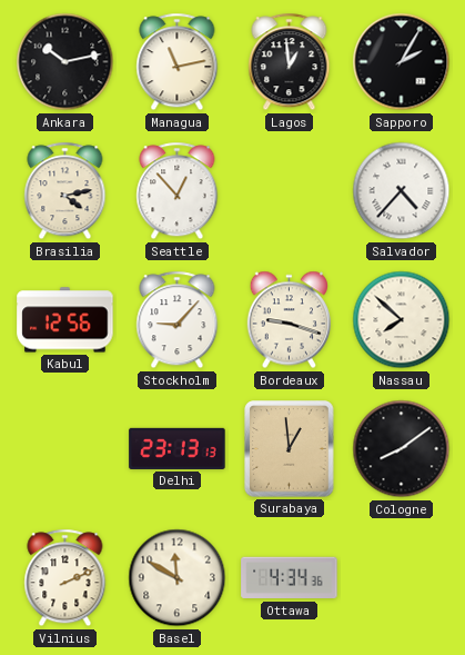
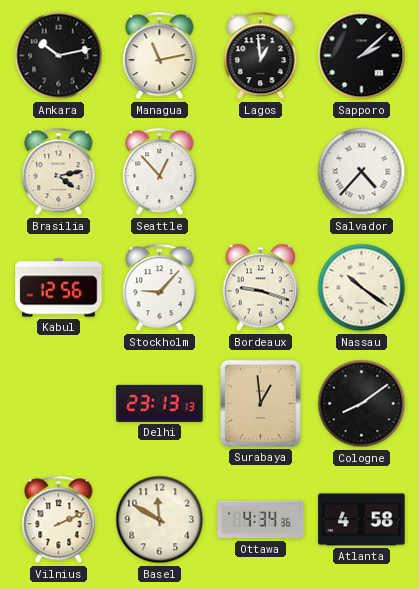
Sapporo: 2:05 -> 2:08
Nassau: 7:52 -> 10:21
Atlanta: none -> 4:58
